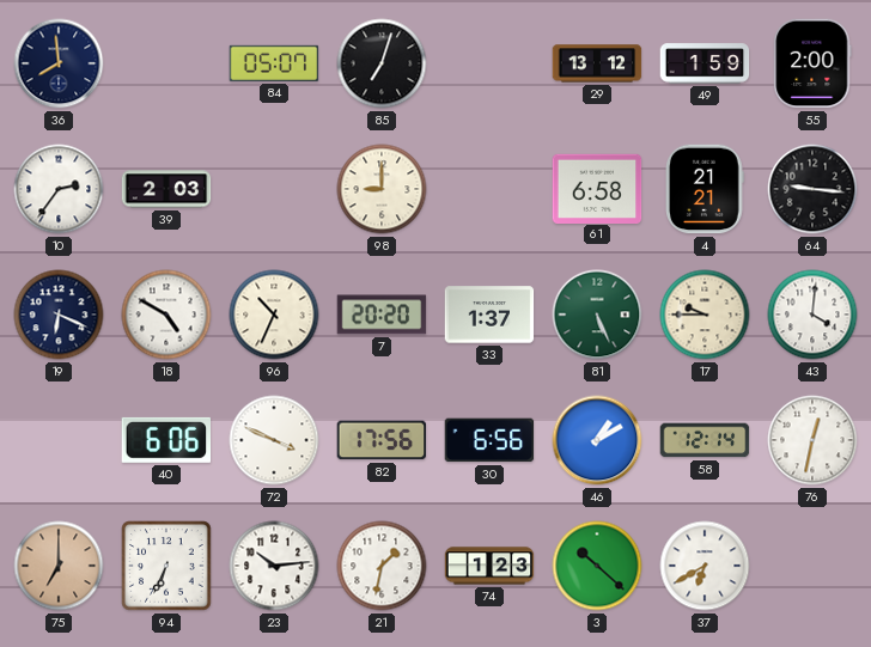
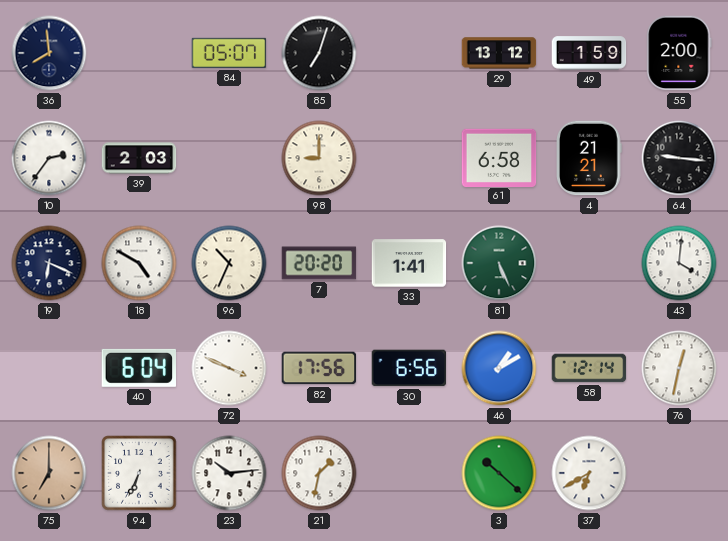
33: 1:37 -> 1:41
17: 9:45 -> none
40: 6:06 -> 6:04
74: 1:23 -> none
